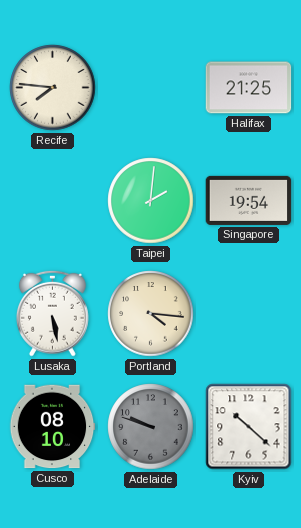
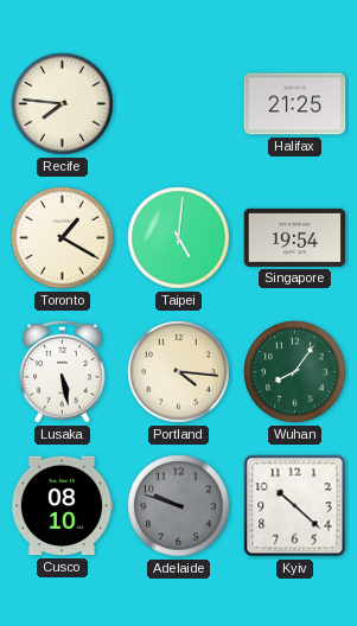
Toronto: none -> 1:20
Taipei: 2:01 -> 5:01
Wuhan: none -> 8:06
